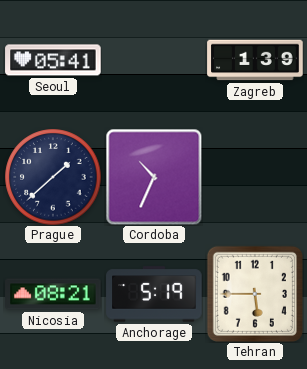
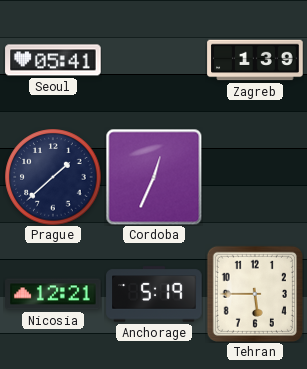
Cordoba: 10:34 -> 12:34
Nicosia: 08:21 -> 12:21
